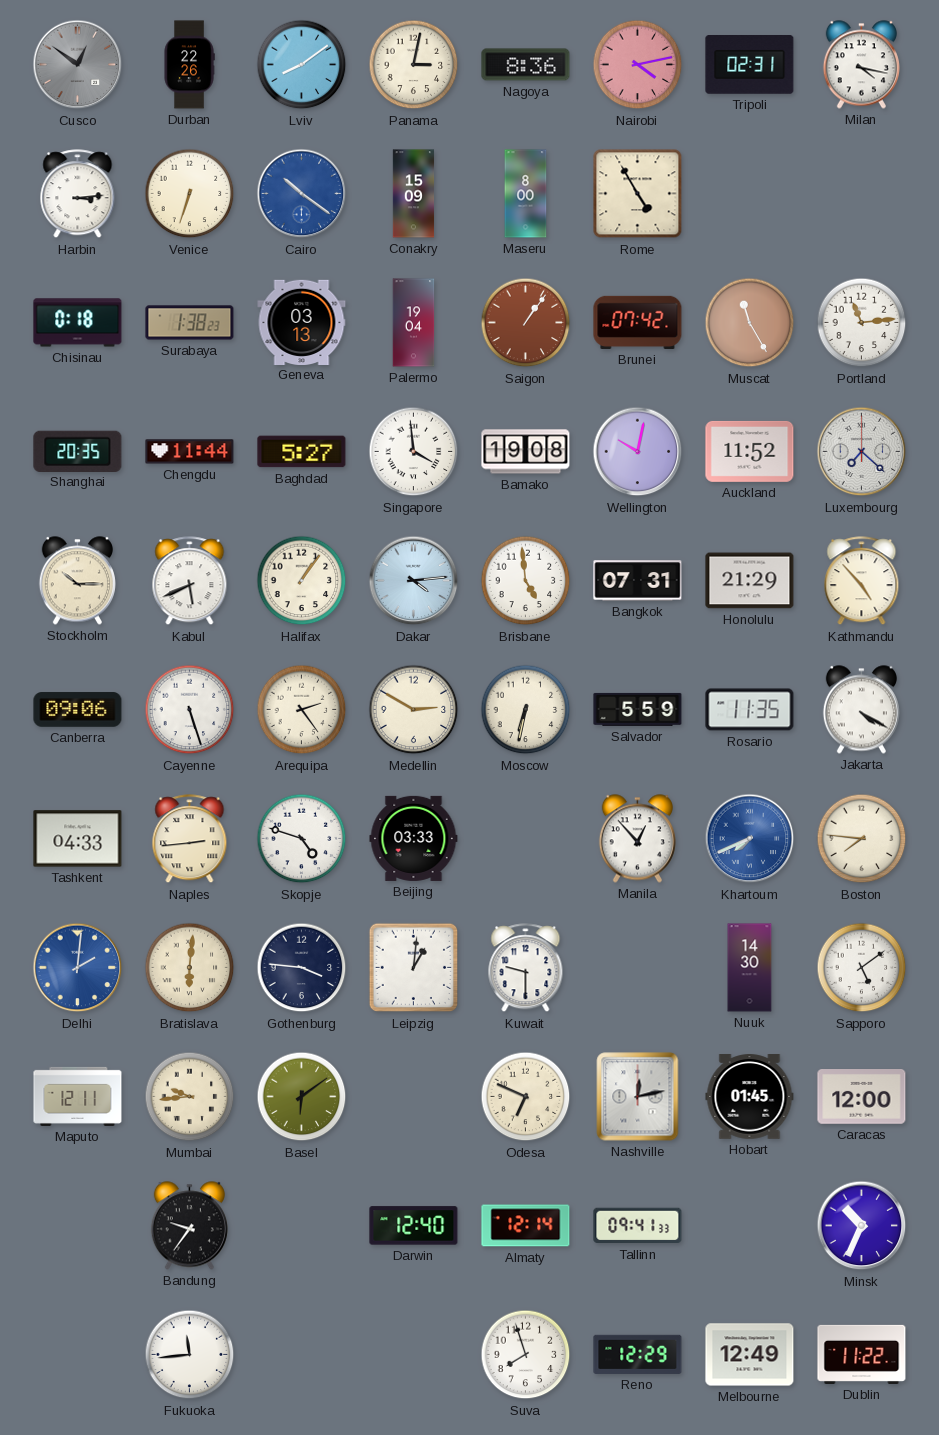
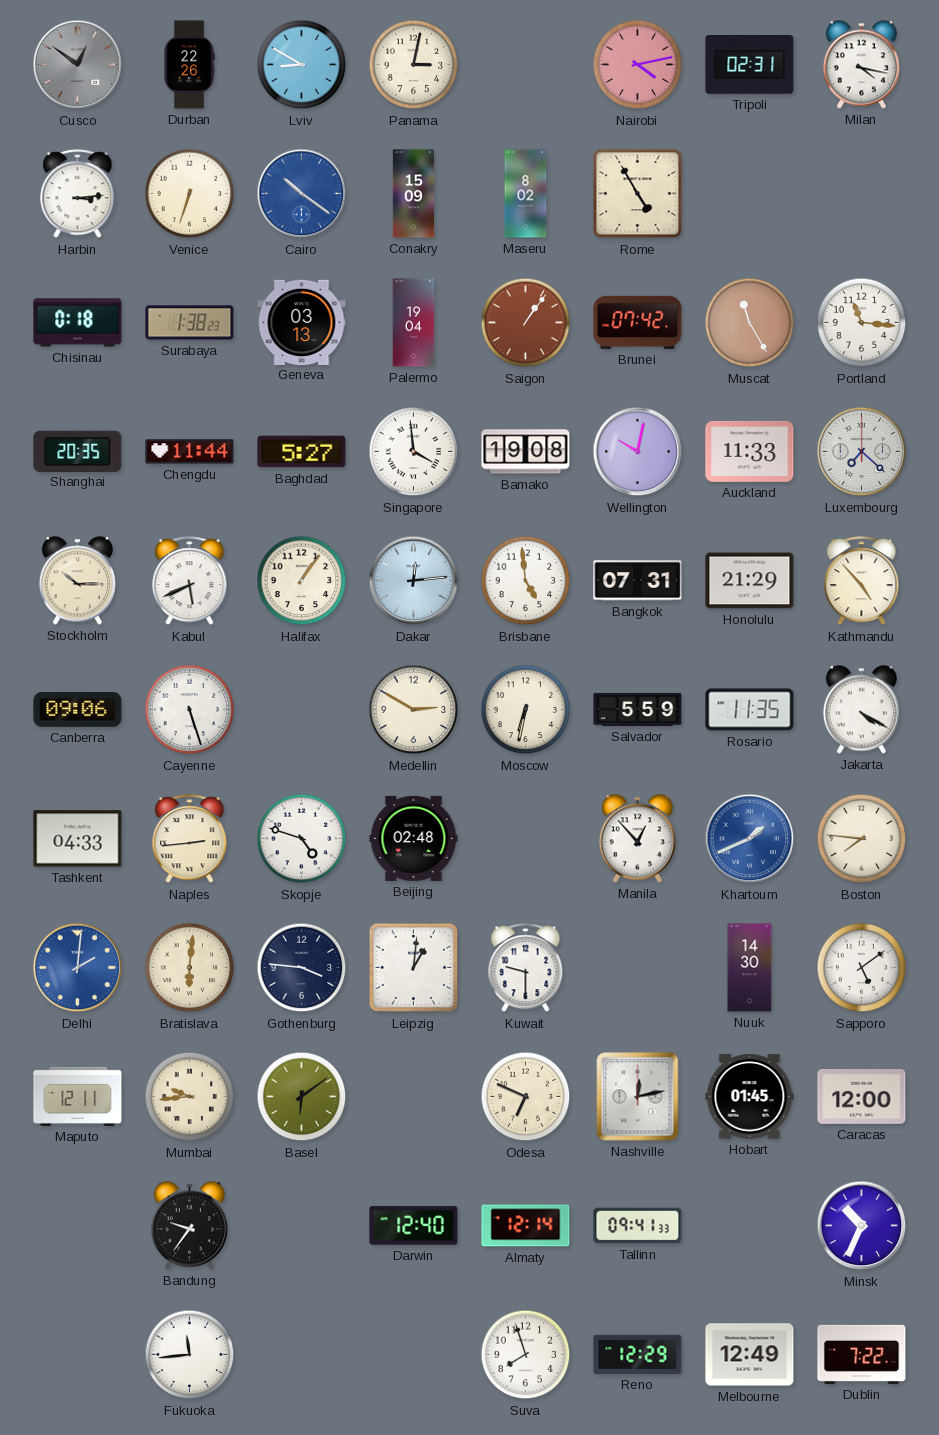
Lviv: 8:09 -> 8:50
Nagoya: 8:36 -> none
Maseru: 8:00 -> 8:02
Portland: 11:14 -> 11:16
Auckland: 11:52 -> 11:33
Dakar: 4:14 -> 12:14
Arequipa: 2:24 -> none
Beijing: 03:33 -> 02:48
Khartoum: 7:41 -> 1:41
Dublin: 11:22 -> 7:22
